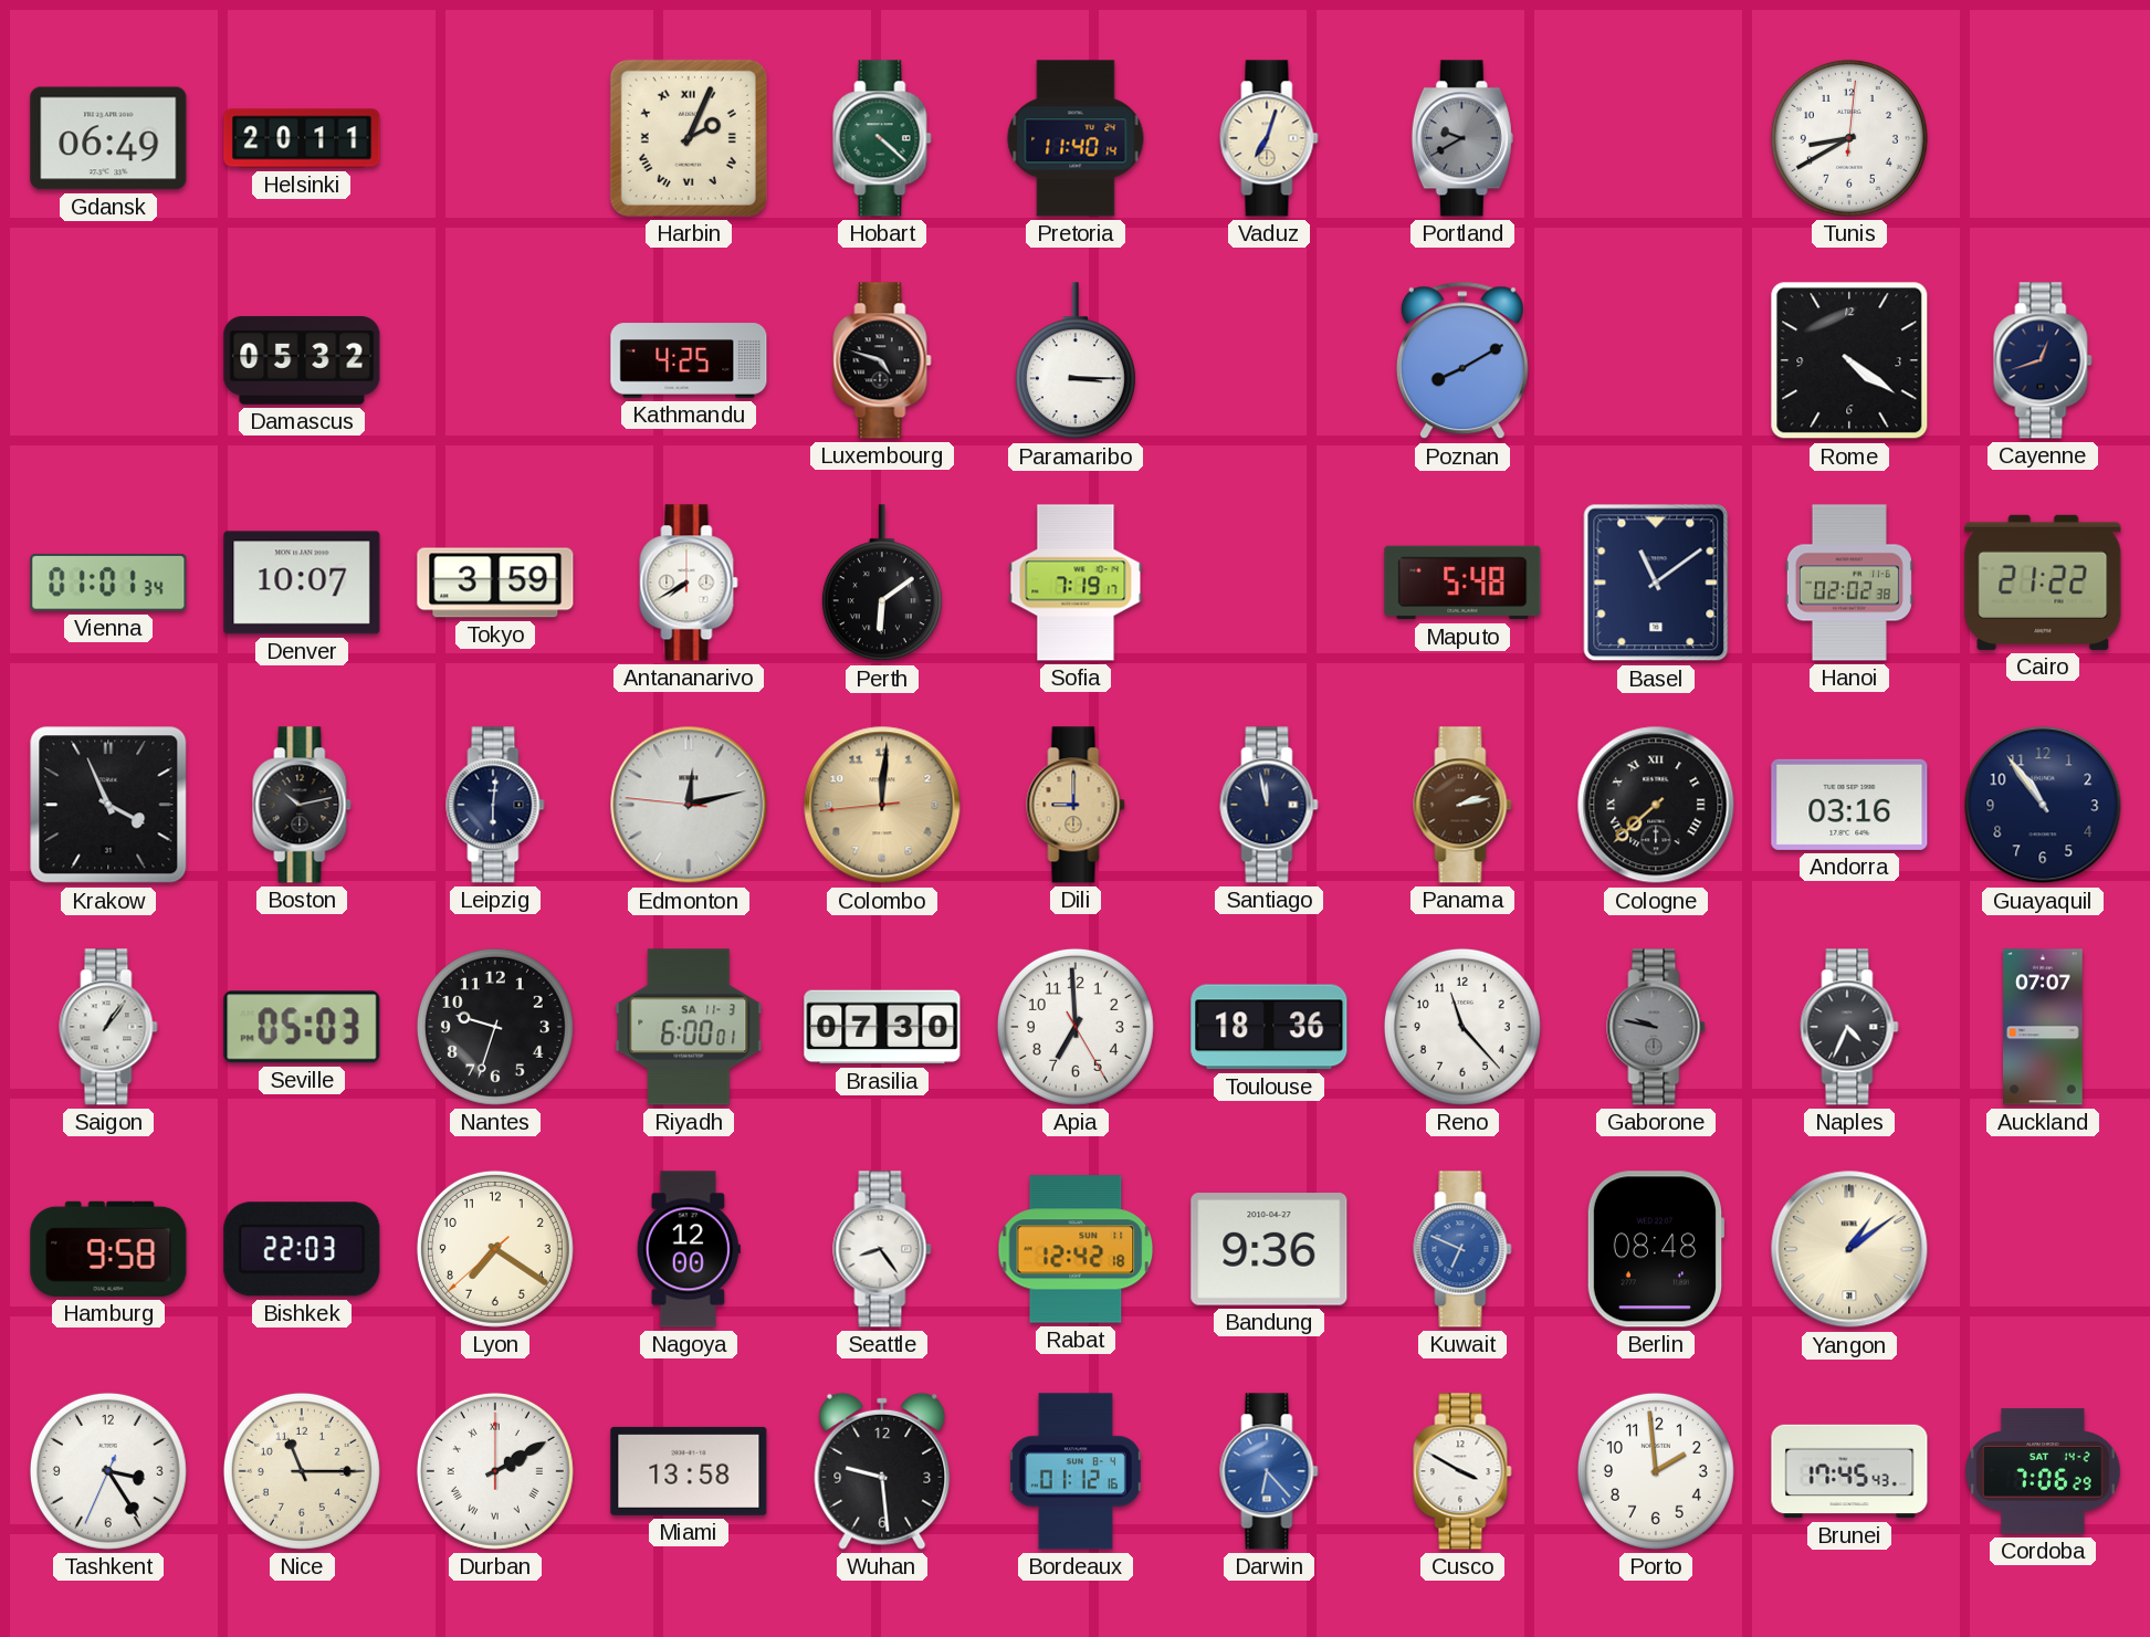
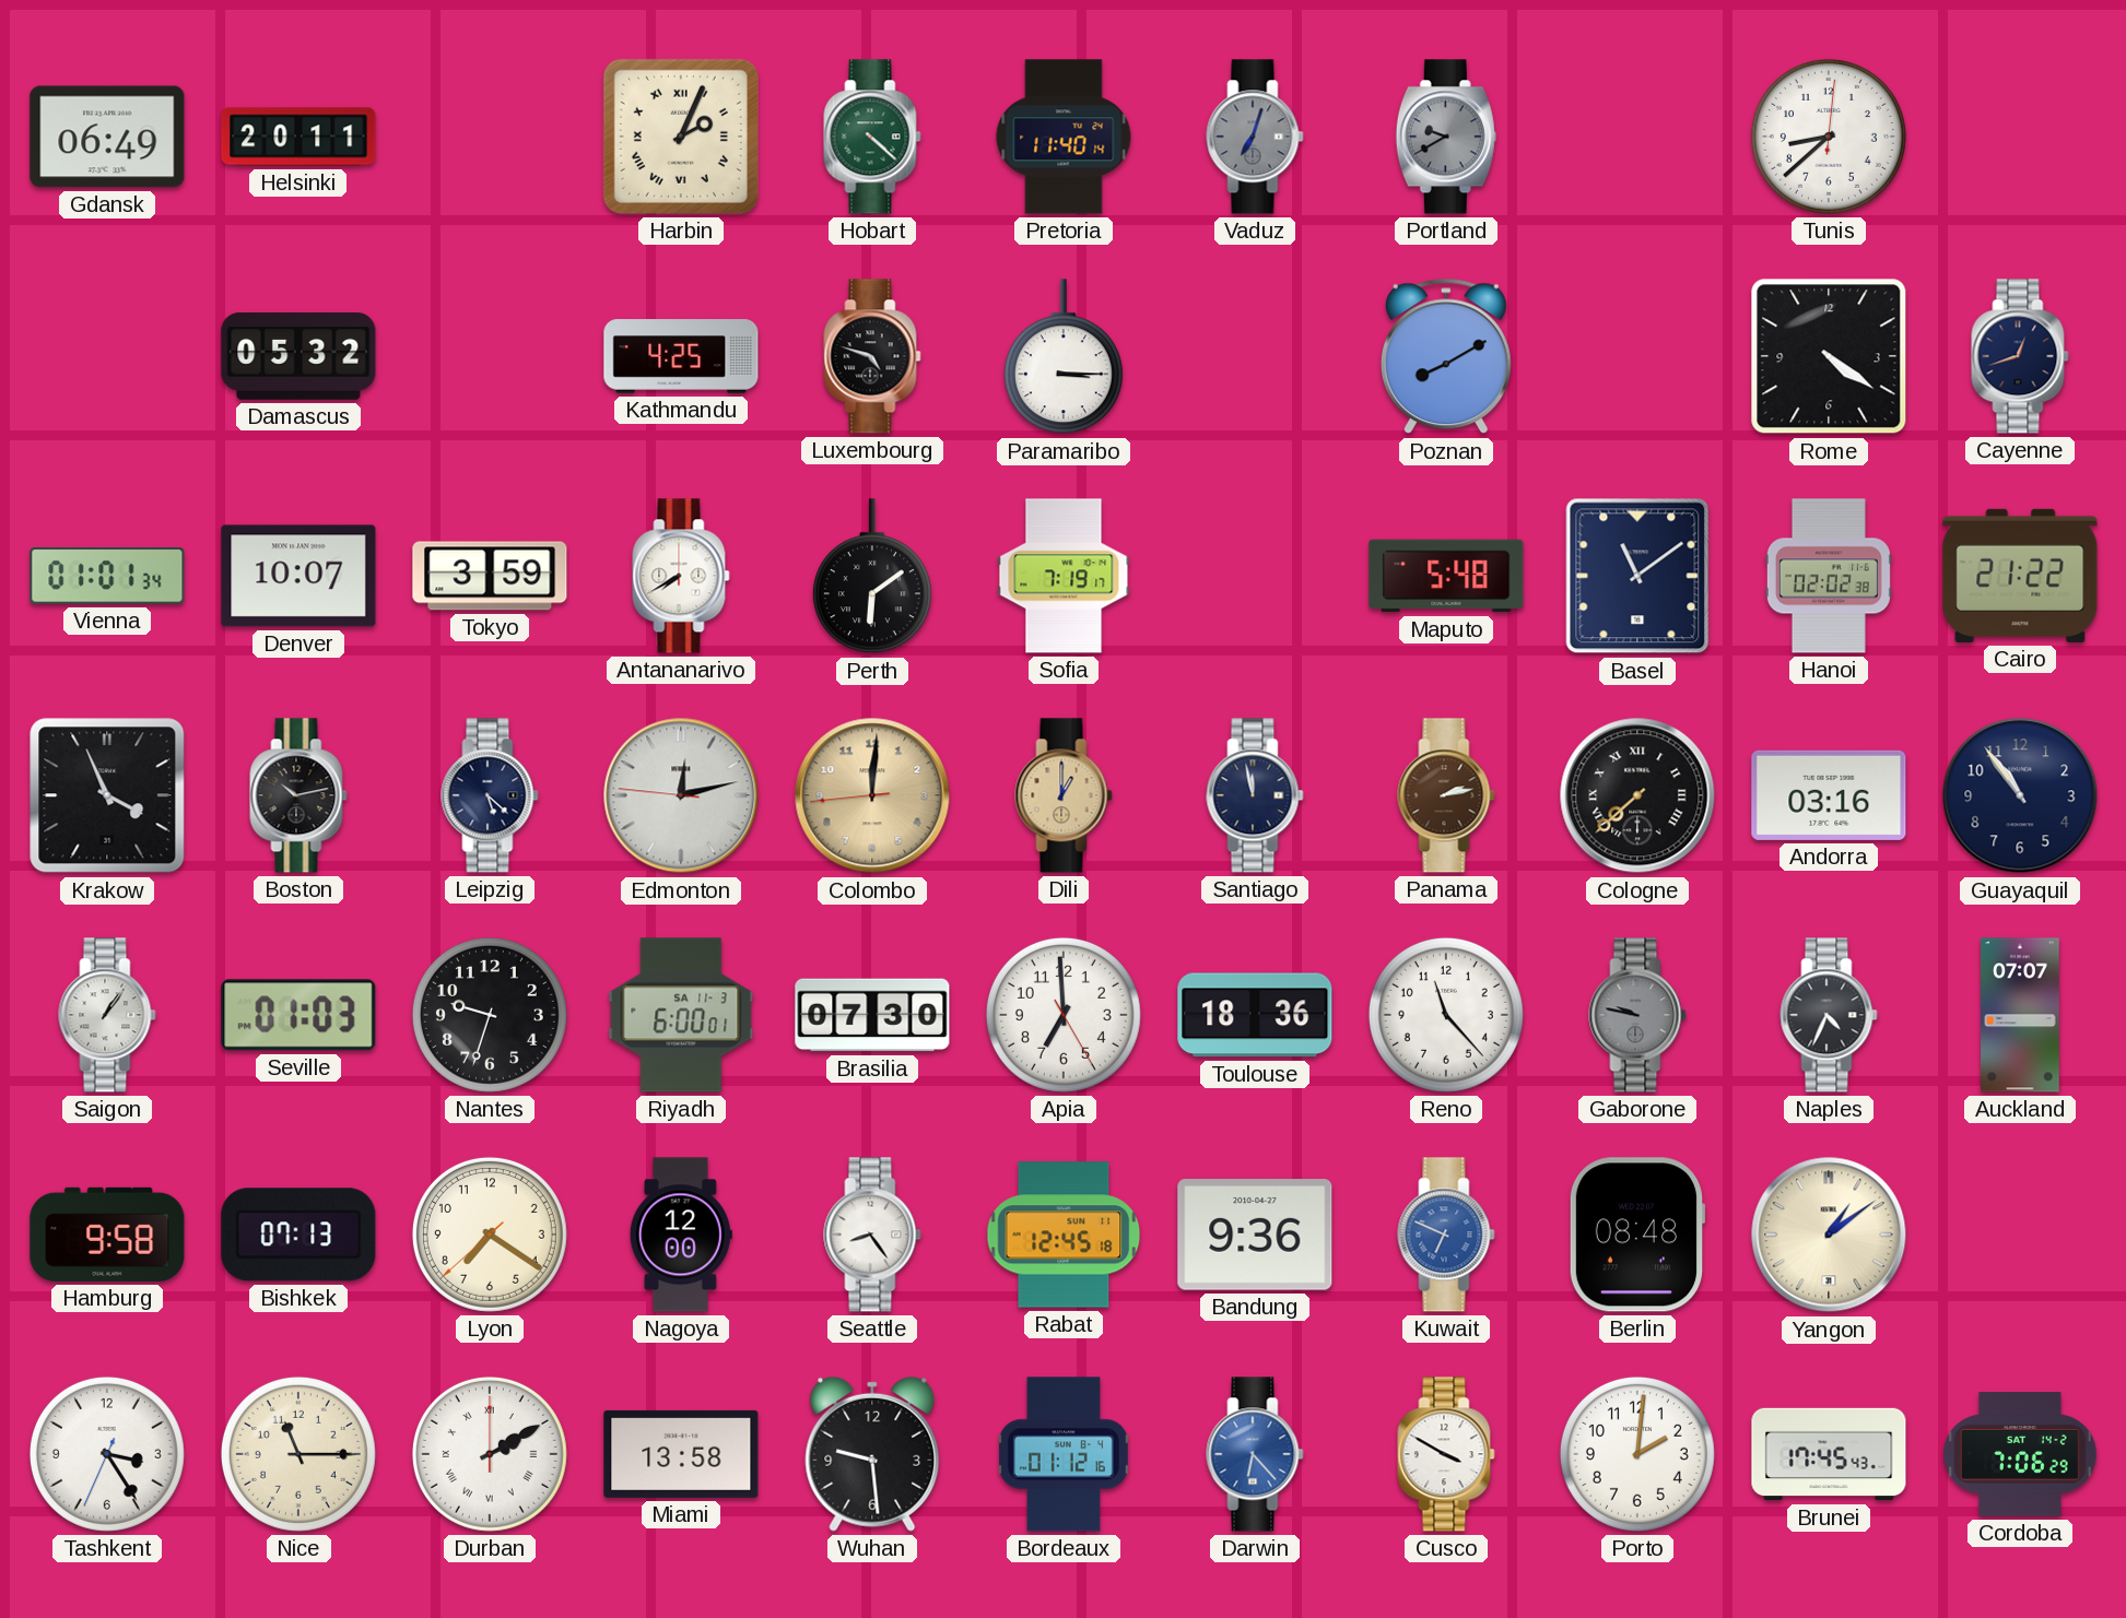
Vaduz dial: cream -> grey
Tunis: 8:40 -> 8:38
Leipzig: 6:01 -> 5:22
Dili: 9:00 -> 1:00
Seville: 05:03 -> 01:03
Bishkek: 22:03 -> 07:13
Rabat: 12:42 -> 12:45
Porto: 1:59 -> 2:01
